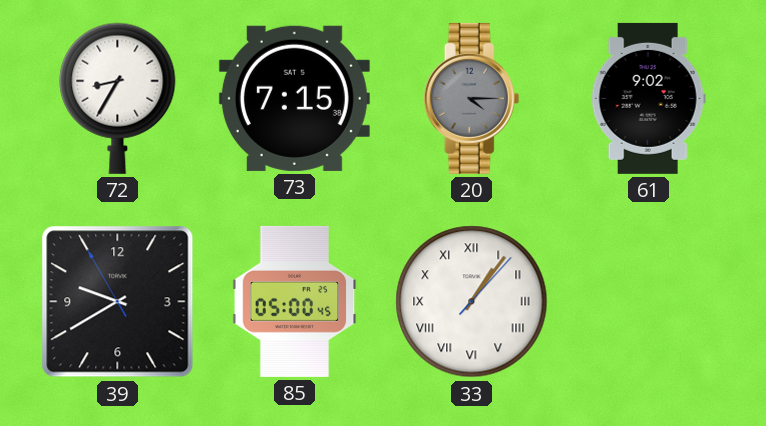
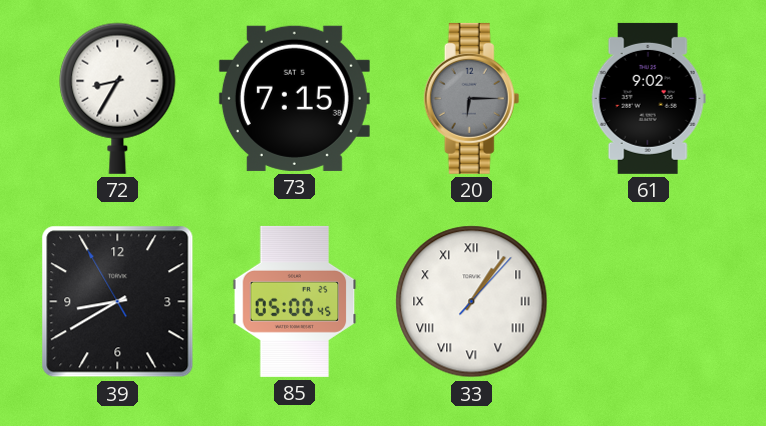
20: 4:15 -> 6:15
39: 9:39 -> 8:39
